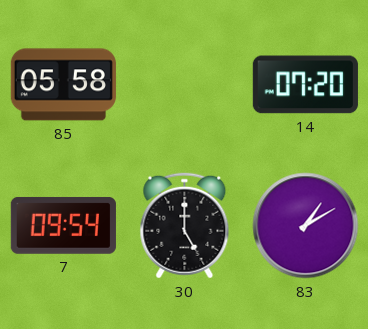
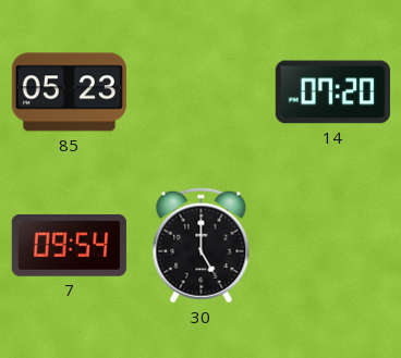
85: 05:58 -> 05:23
83: 1:10 -> none
